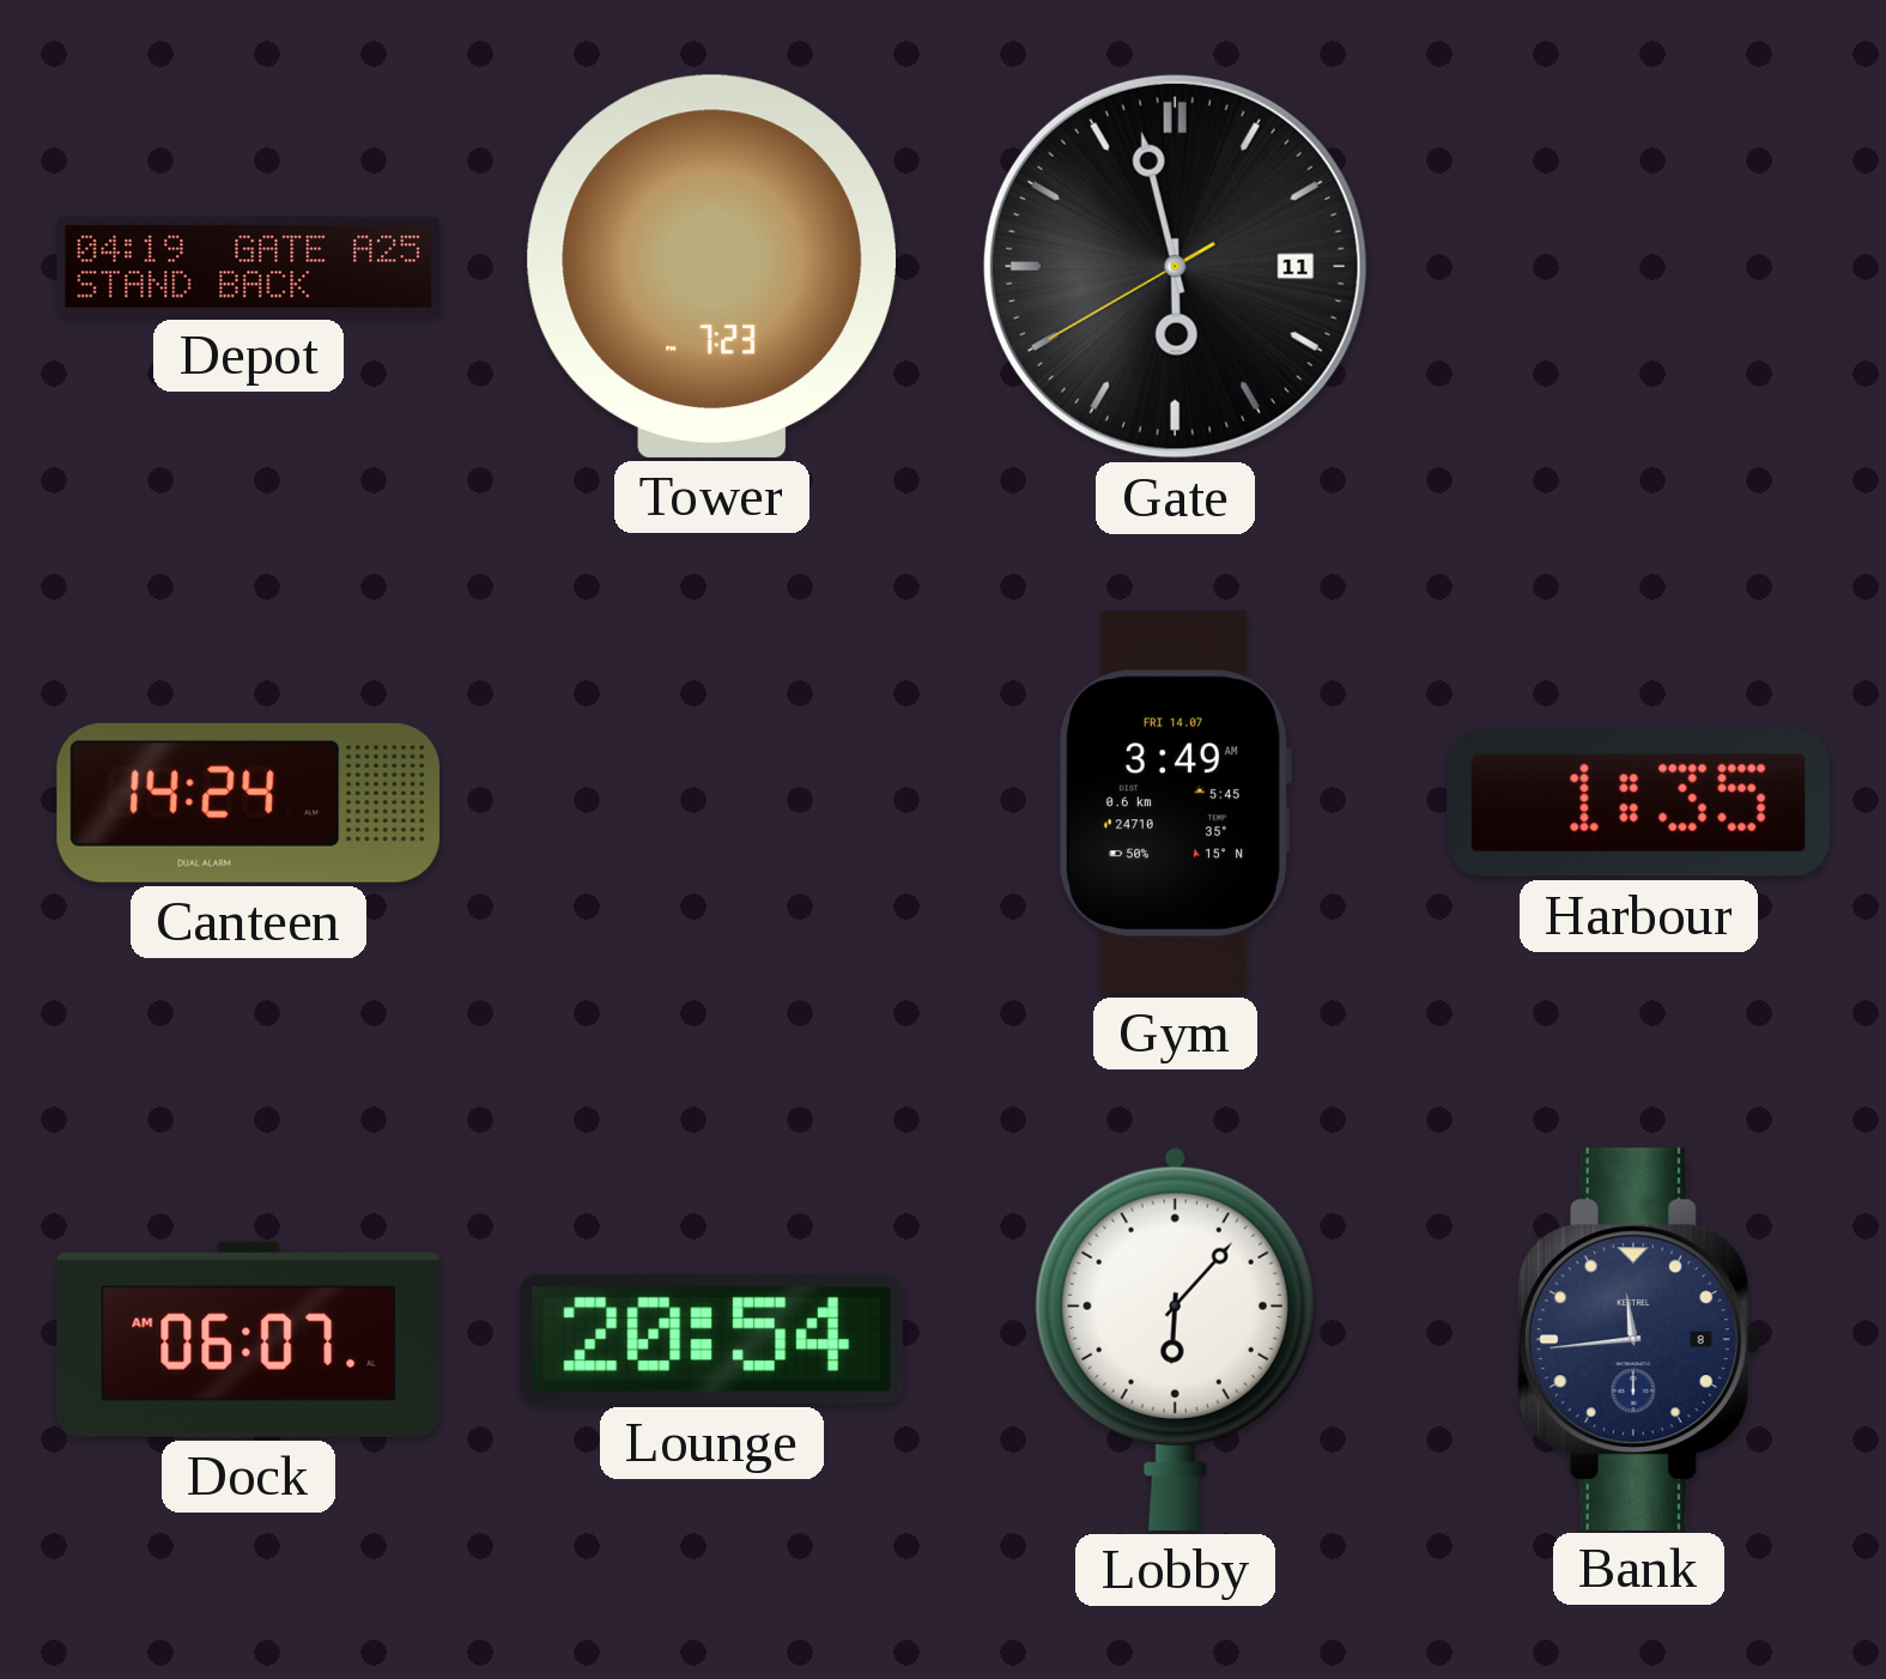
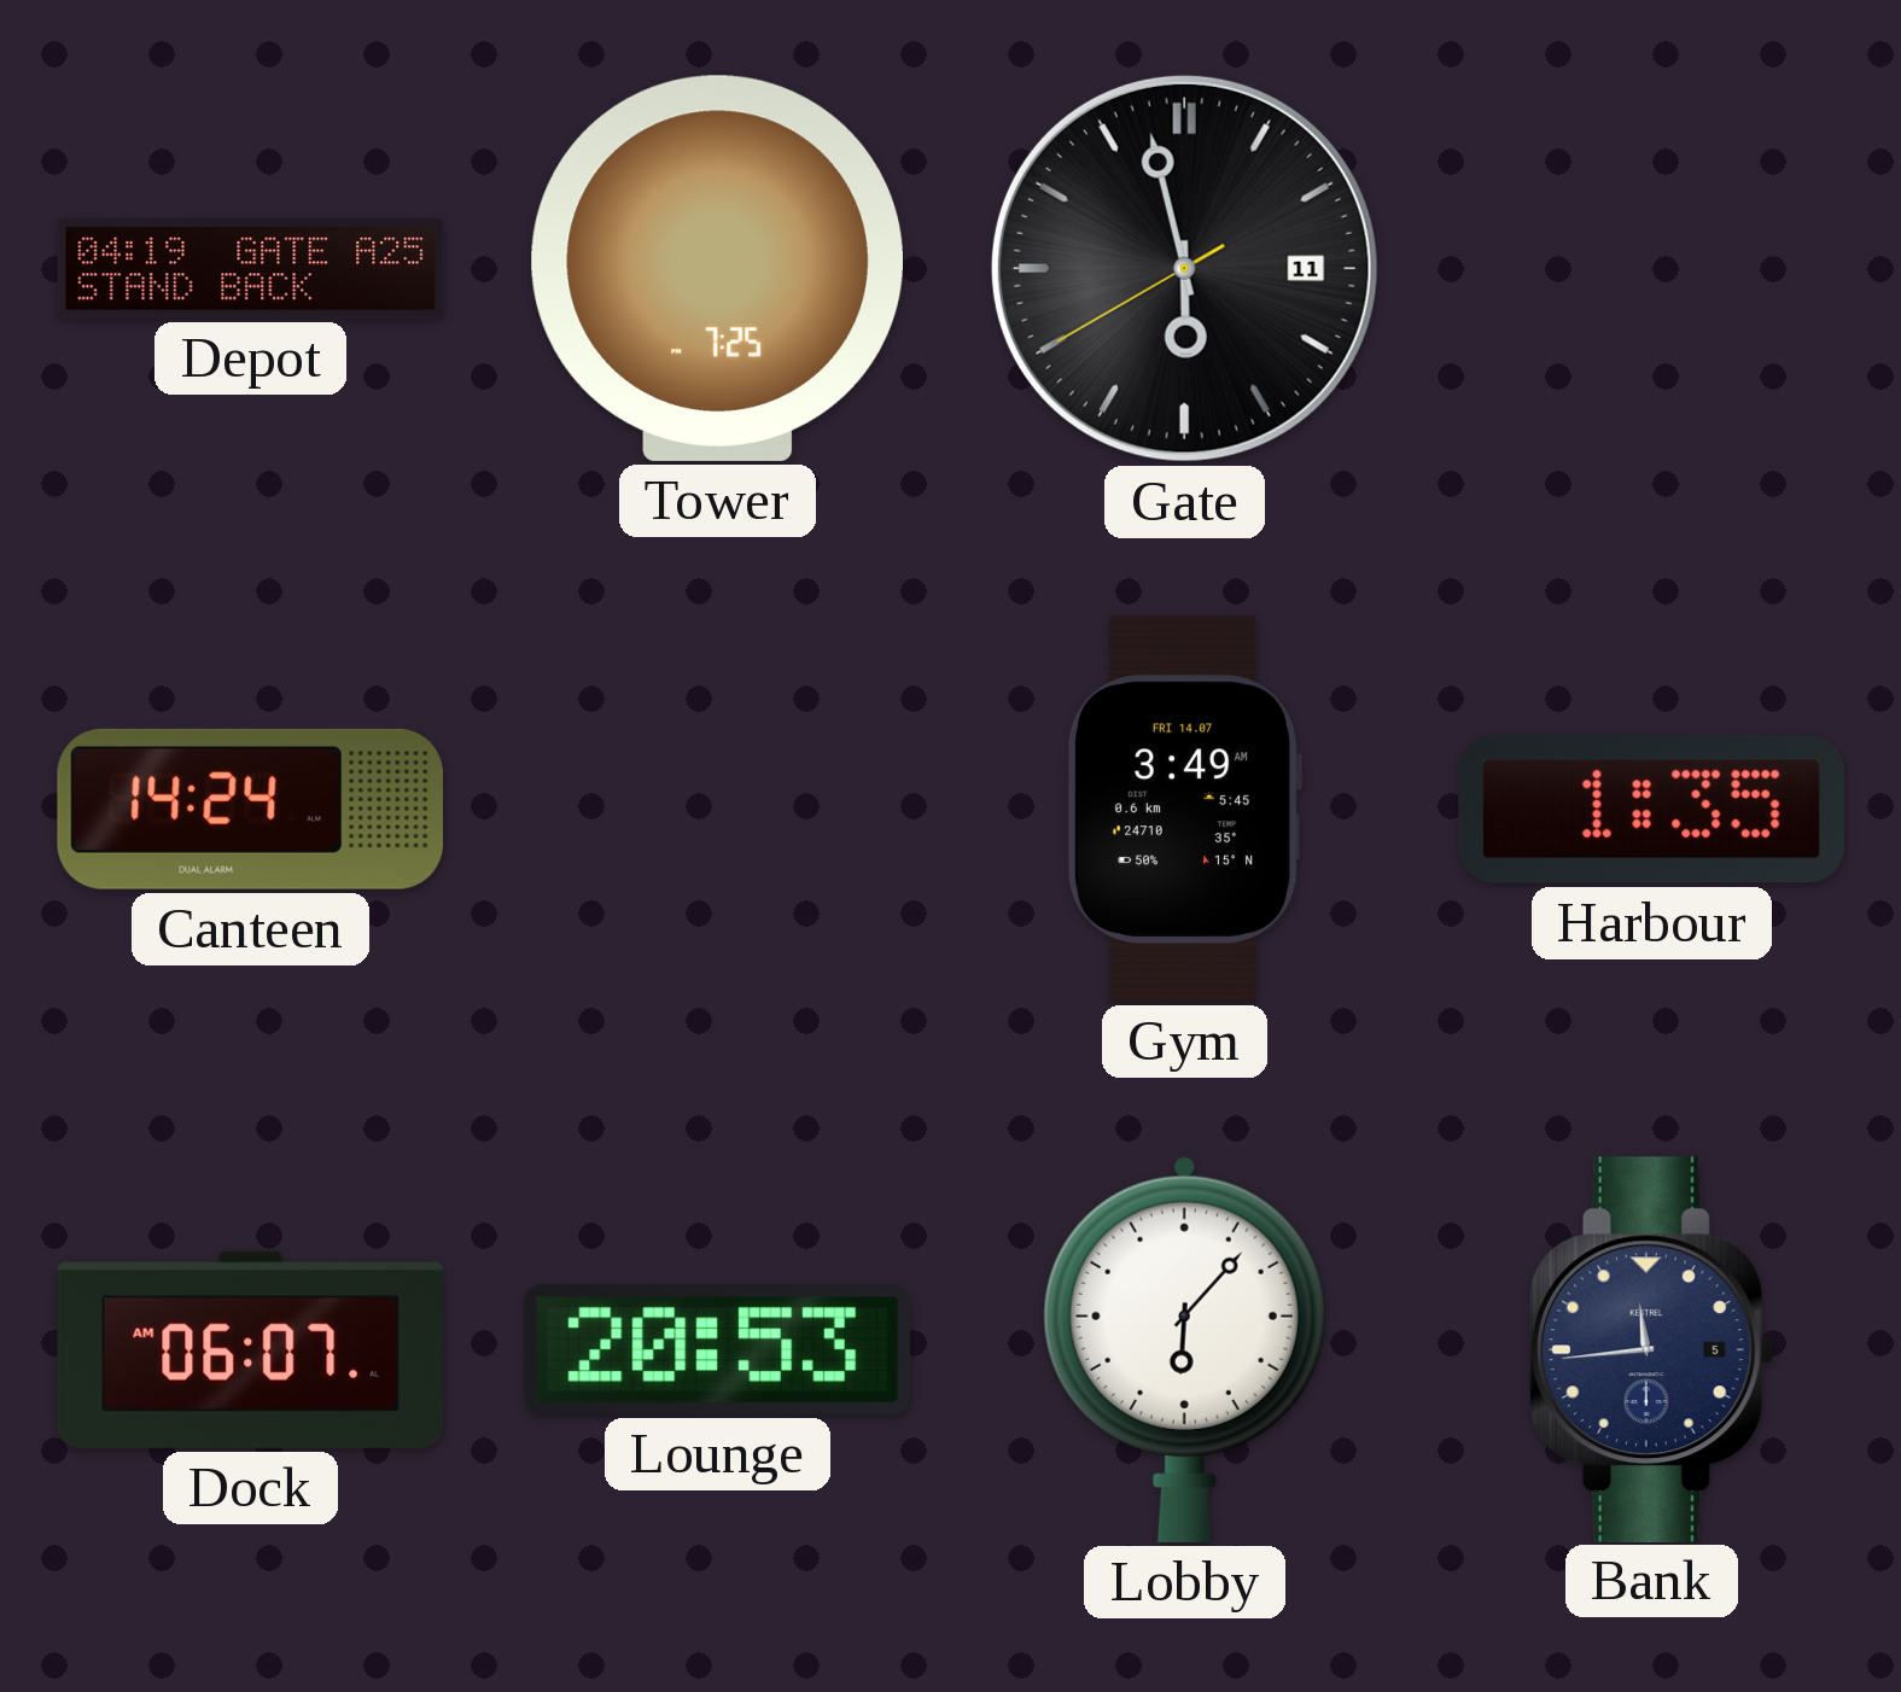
Tower: 7:23 -> 7:25
Lounge: 20:54 -> 20:53
Bank date: 8 -> 5
